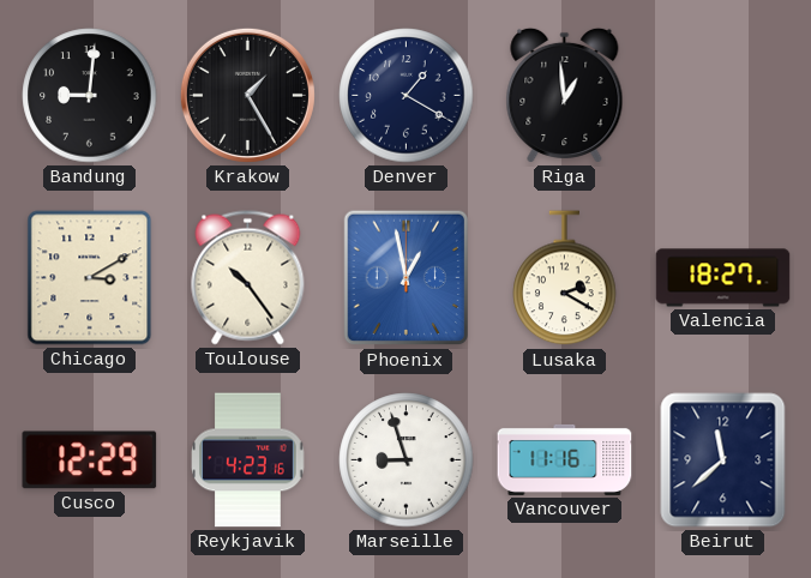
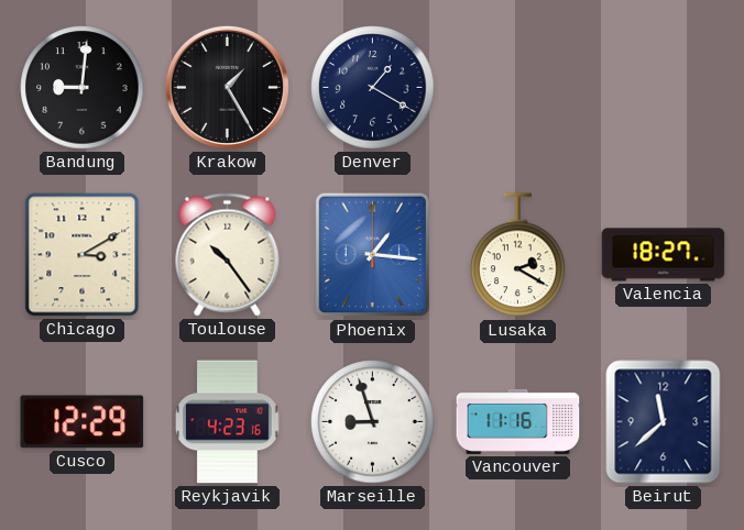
Riga: 12:59 -> none
Phoenix: 12:58 -> 1:16
